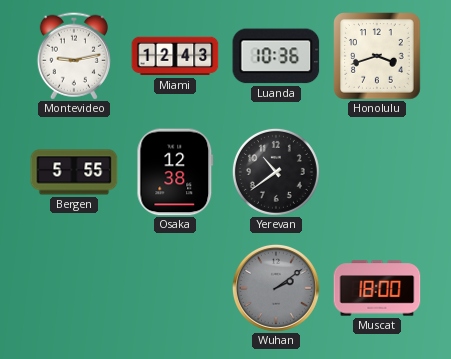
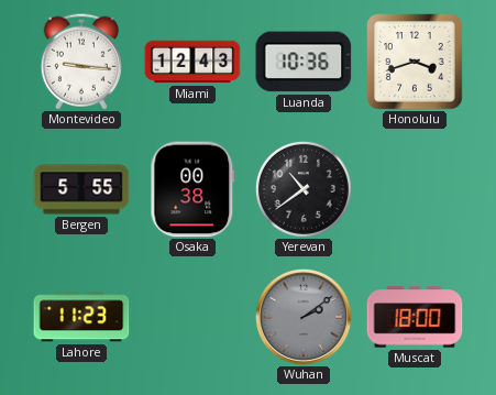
Montevideo: 9:13 -> 9:16
Osaka: 12:38 -> 00:38
Lahore: none -> 11:23
